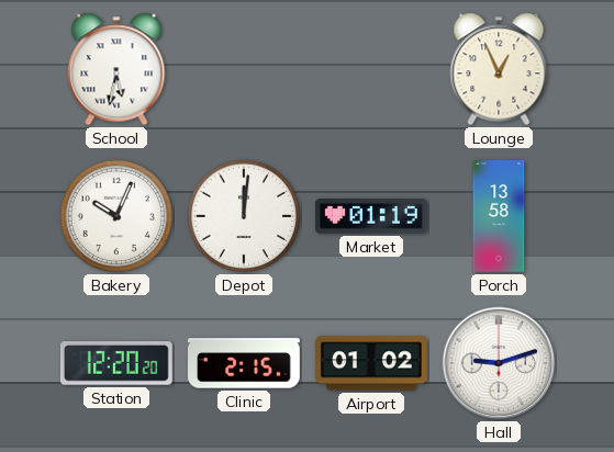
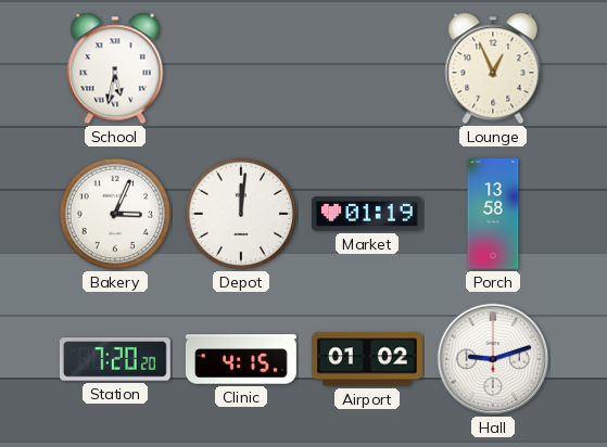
Bakery: 10:04 -> 3:04
Station: 12:20 -> 7:20
Clinic: 2:15 -> 4:15
